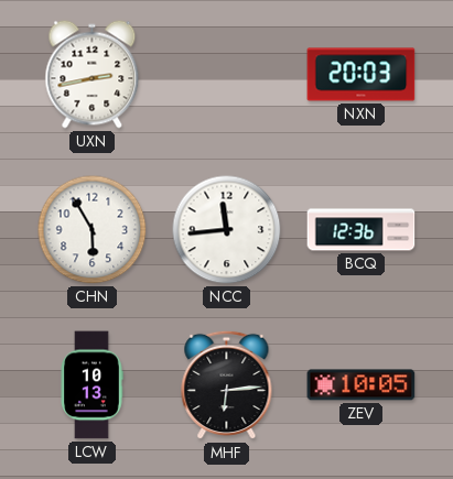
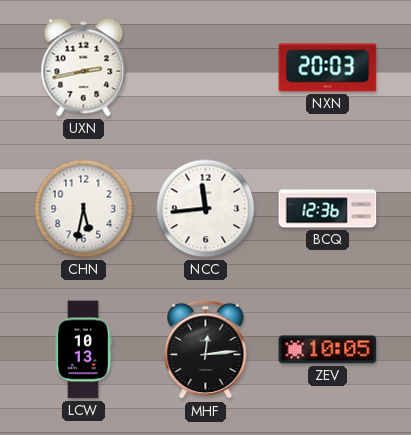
CHN: 5:55 -> 5:32
MHF: 6:14 -> 12:14
